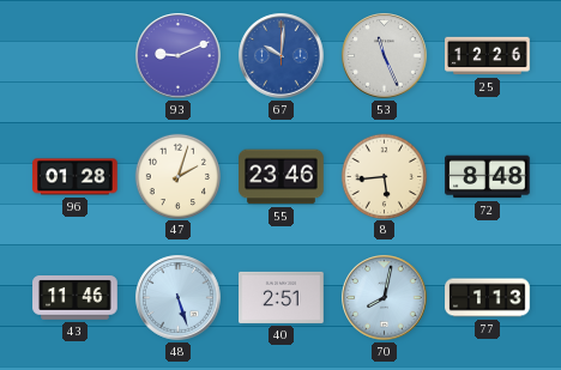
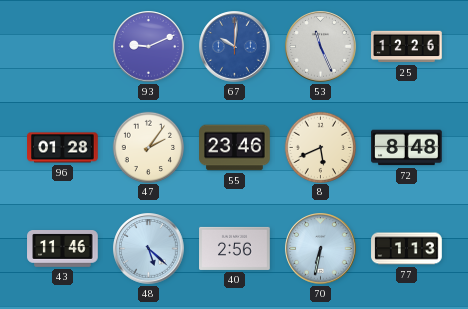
47: 2:03 -> 2:06
8: 5:44 -> 5:41
48: 5:27 -> 5:22
40: 2:51 -> 2:56
70: 8:02 -> 6:32
